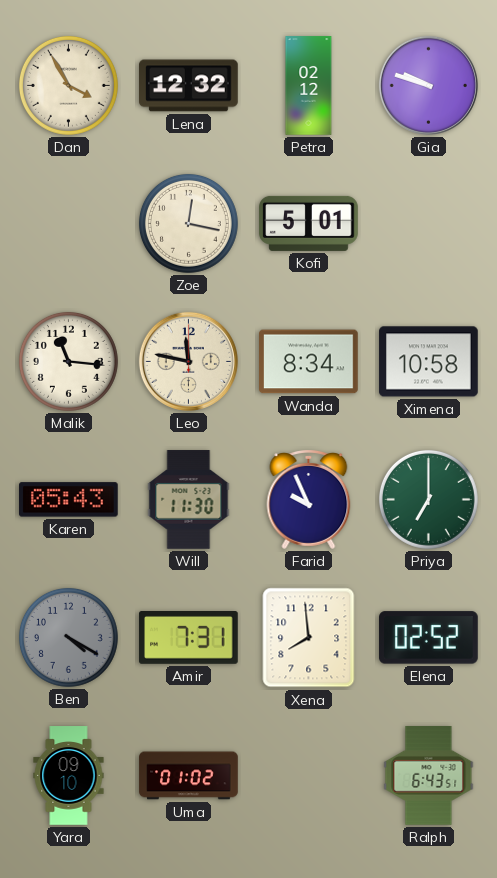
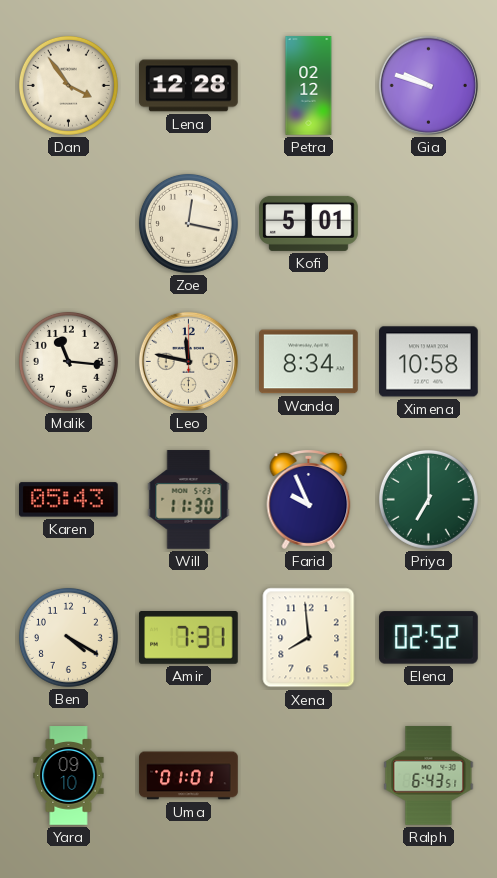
Dan: 3:55 -> 3:54
Lena: 12:32 -> 12:28
Ben dial: grey -> cream
Uma: 01:02 -> 01:01
